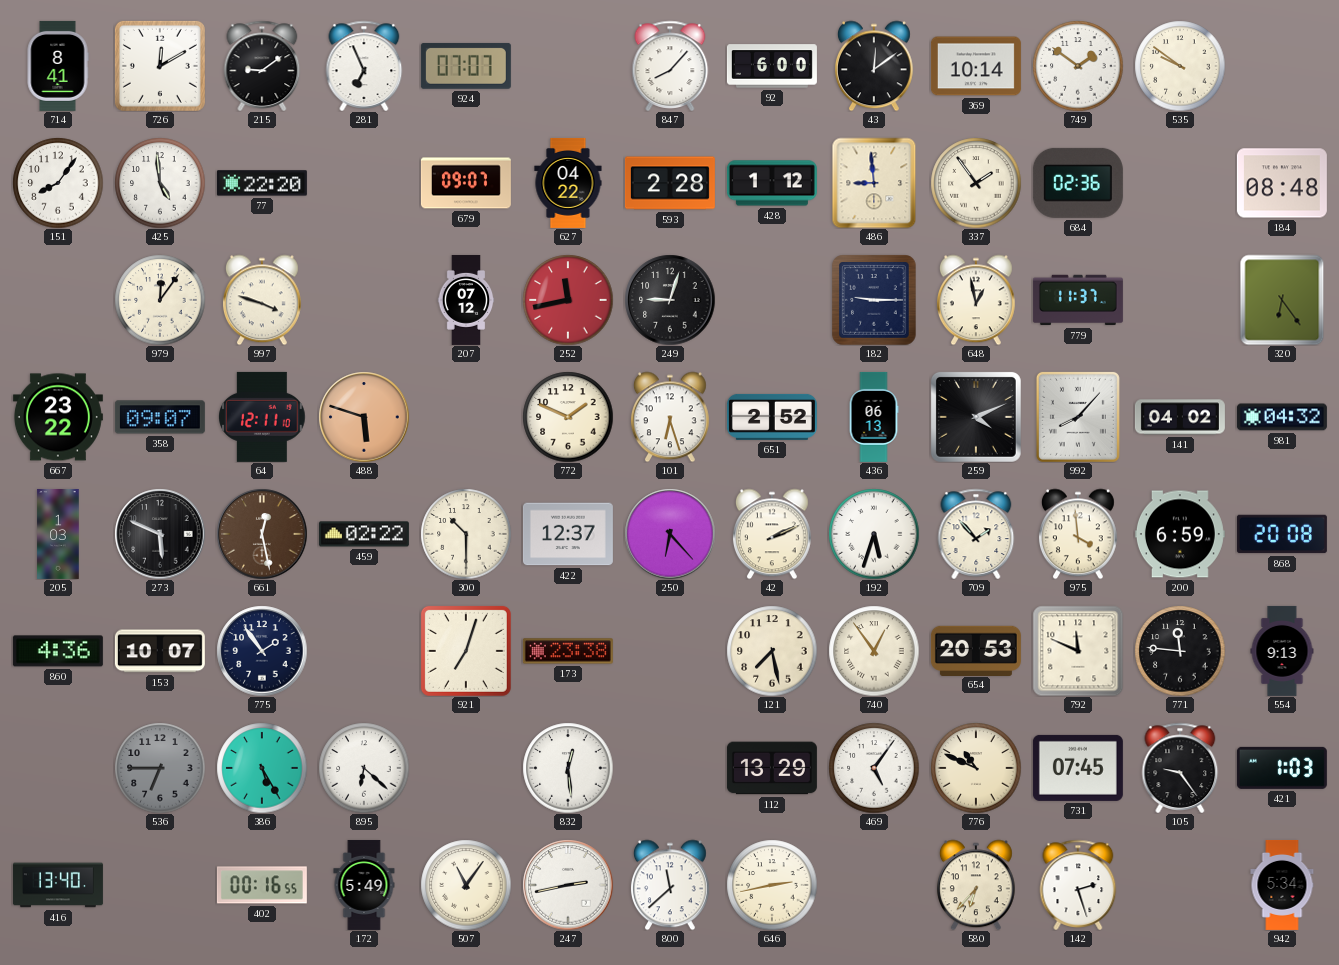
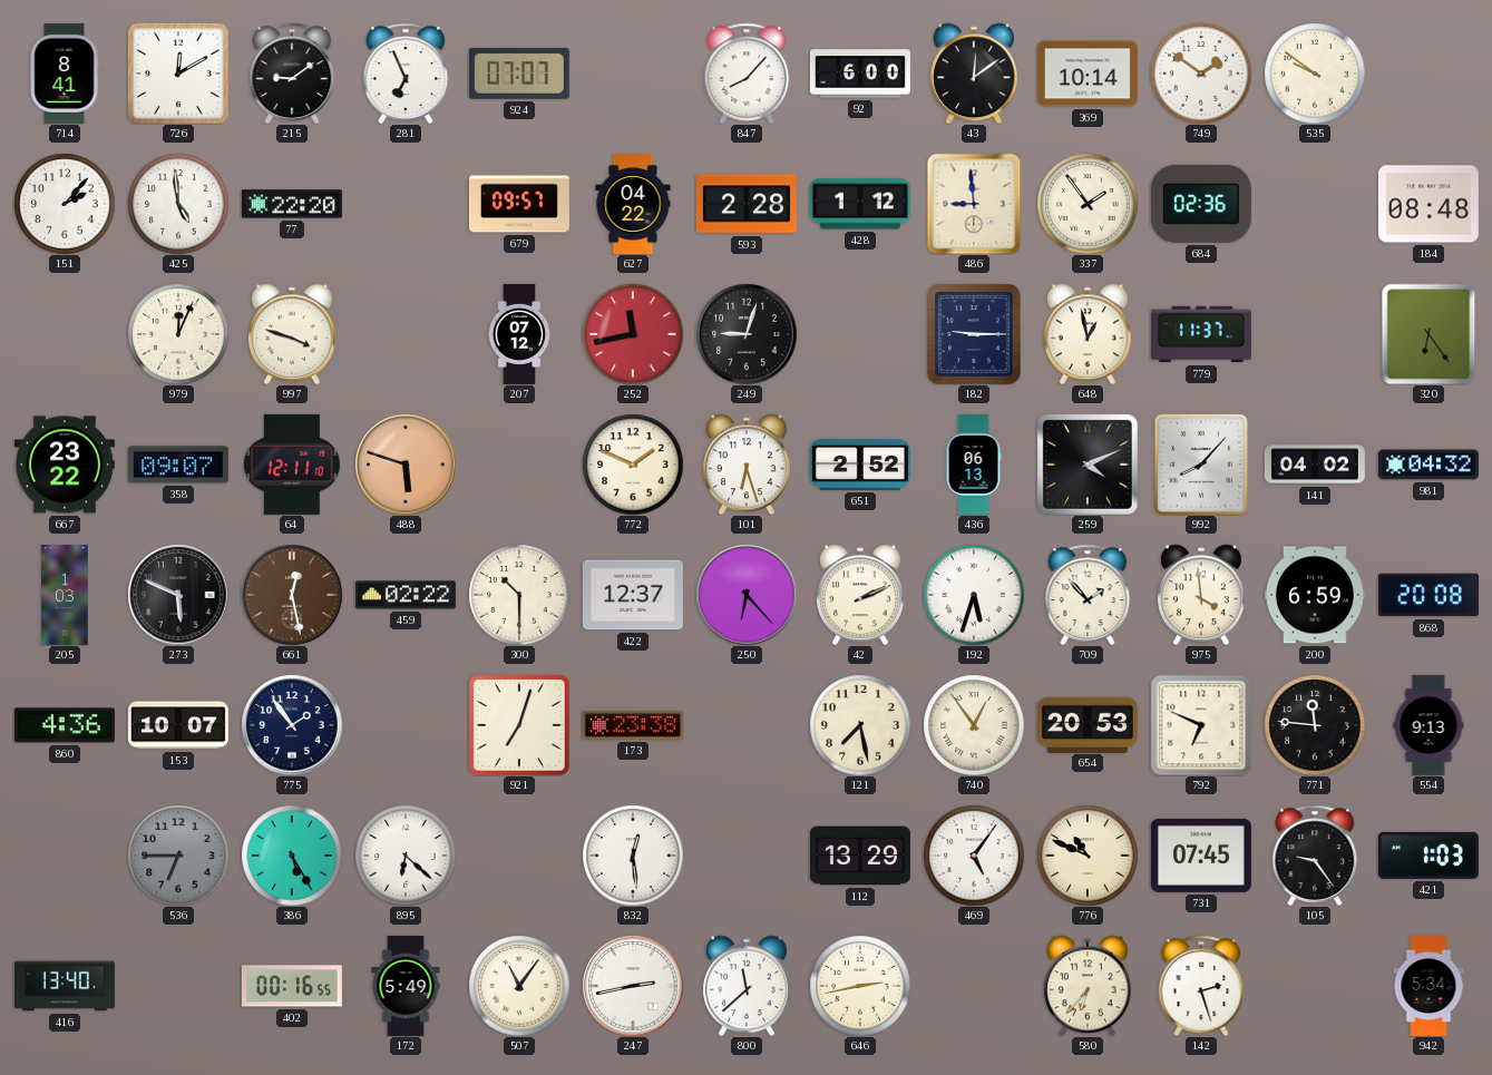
151: 8:06 -> 2:07
679: 09:07 -> 09:57
979: 12:06 -> 12:04
792: 11:49 -> 6:49
